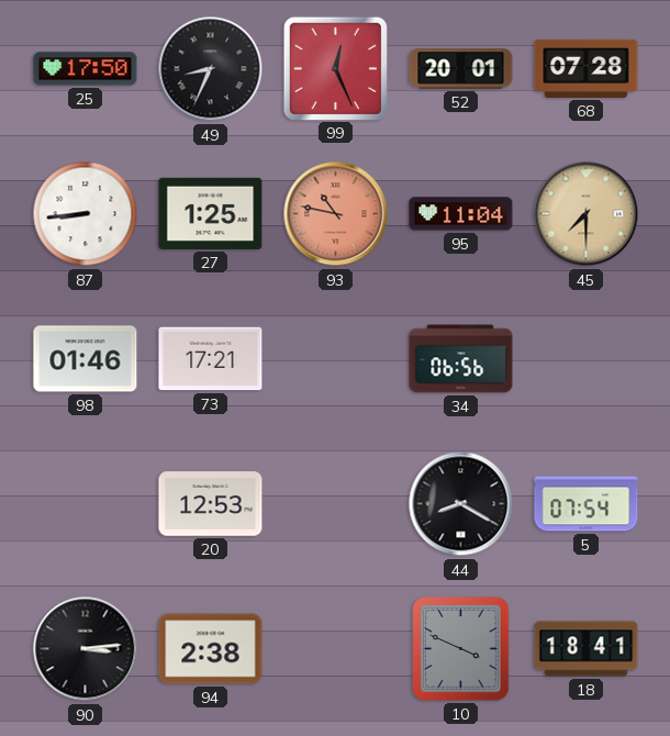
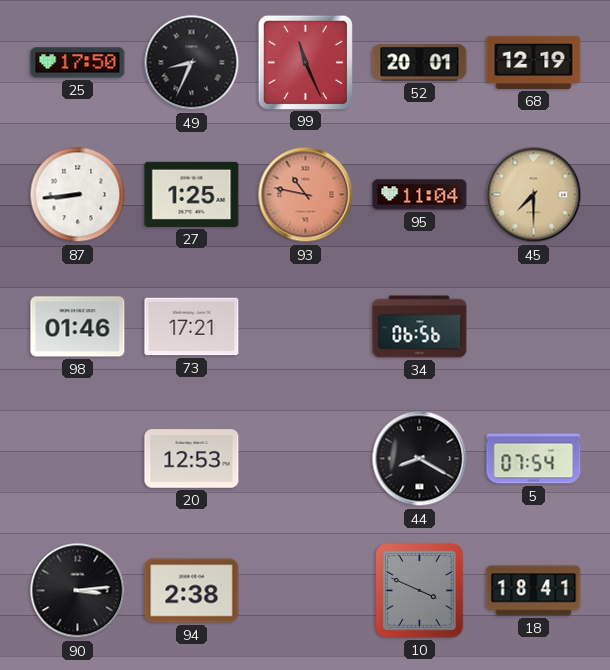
99: 12:26 -> 11:26
68: 07:28 -> 12:19
